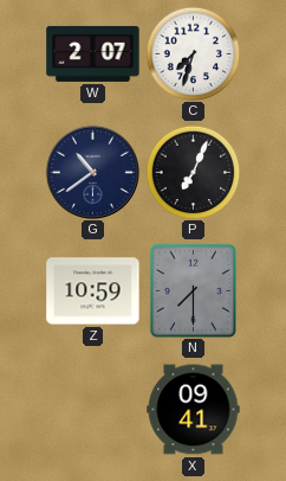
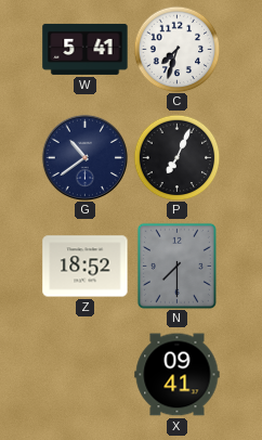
W: 2:07 -> 5:41
Z: 10:59 -> 18:52
